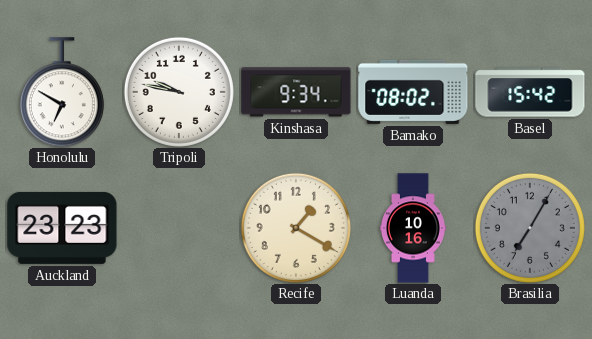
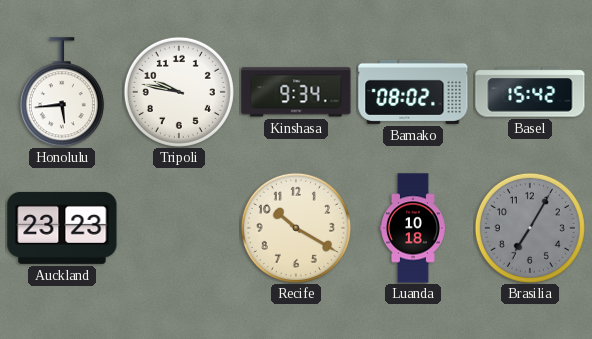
Honolulu: 6:50 -> 5:44
Recife: 1:20 -> 10:20
Luanda: 10:16 -> 10:18
